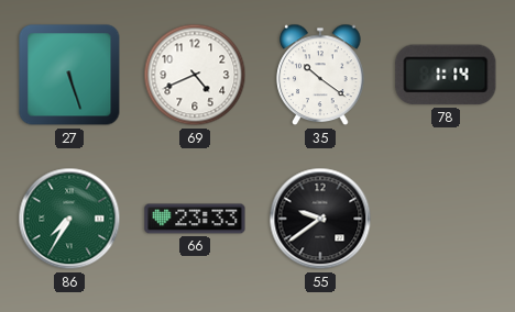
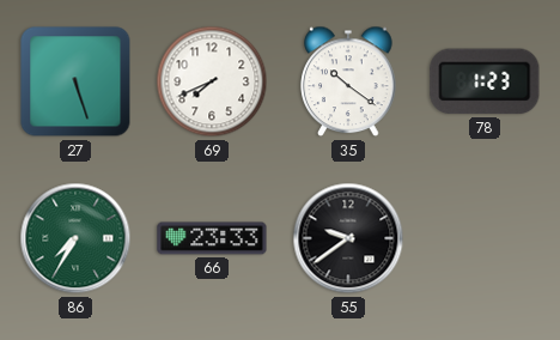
69: 4:41 -> 7:41
78: 1:14 -> 1:23
